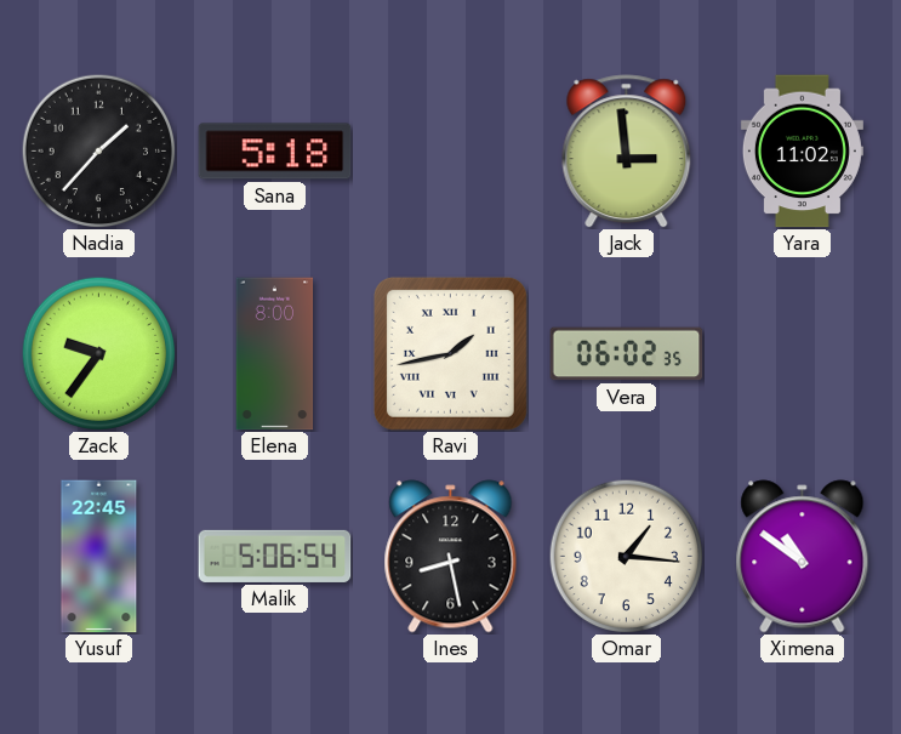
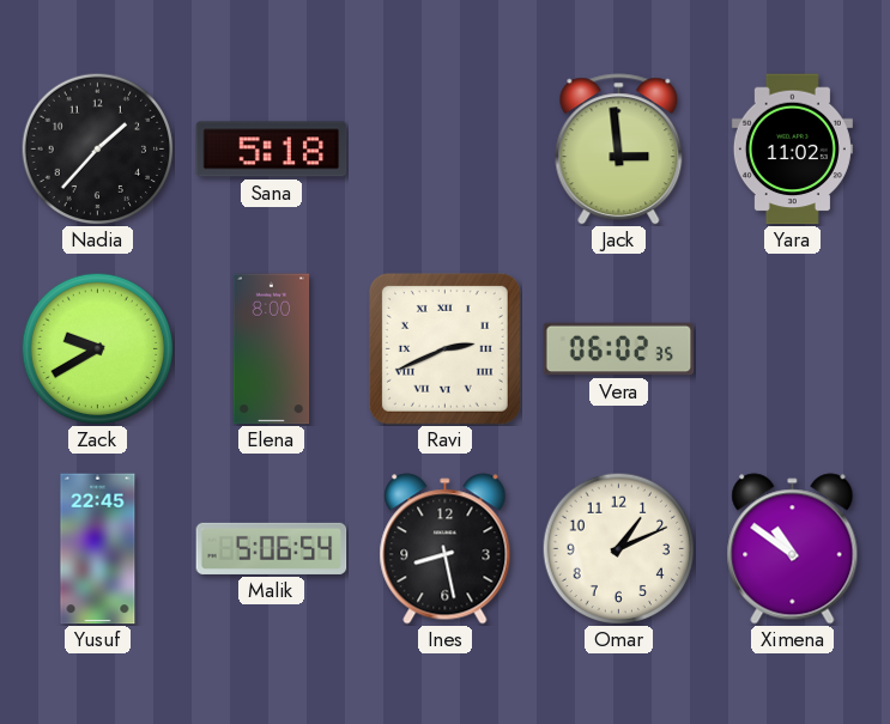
Zack: 9:36 -> 9:40
Ravi: 1:43 -> 2:41
Omar: 1:16 -> 1:11
